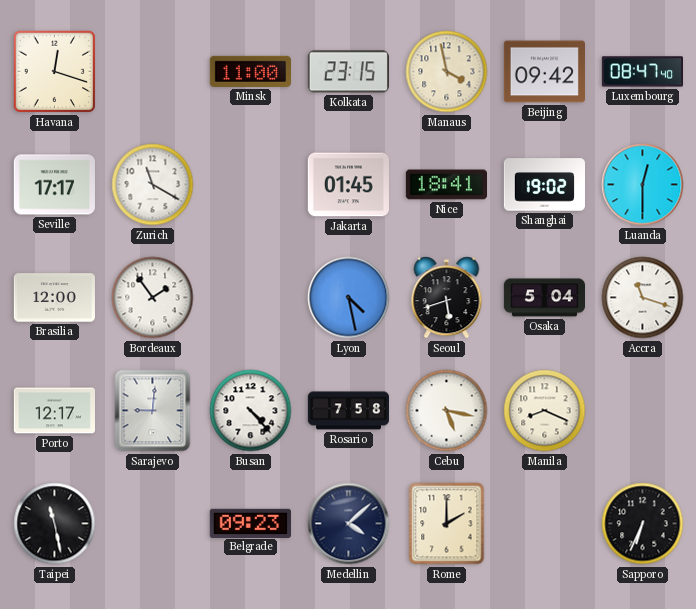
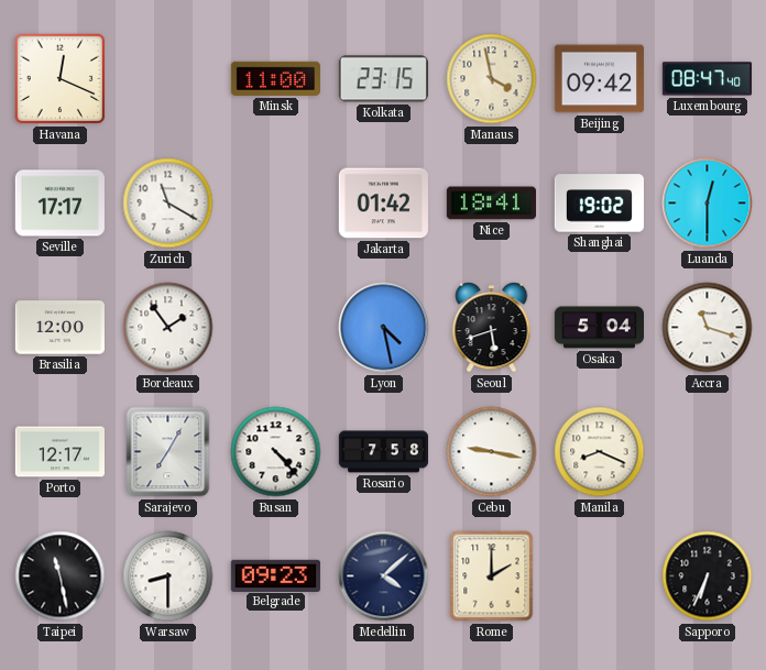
Havana: 12:18 -> 12:19
Jakarta: 01:45 -> 01:42
Sarajevo: 9:01 -> 7:05
Cebu: 5:17 -> 9:17
Warsaw: none -> 8:30
